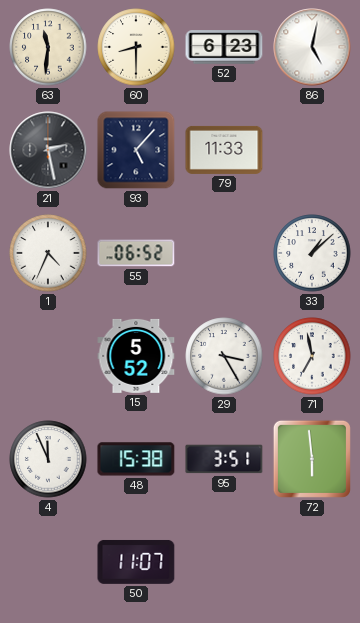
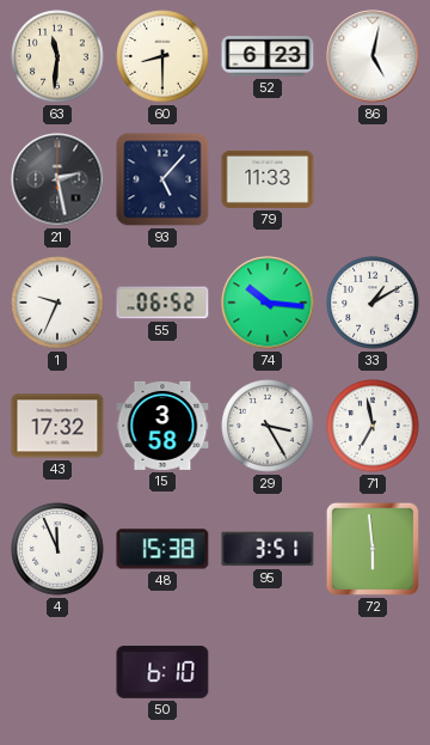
1: 4:34 -> 9:34
74: none -> 10:16
33: 1:08 -> 1:10
43: none -> 17:32
15: 5:52 -> 3:58
50: 11:07 -> 6:10
